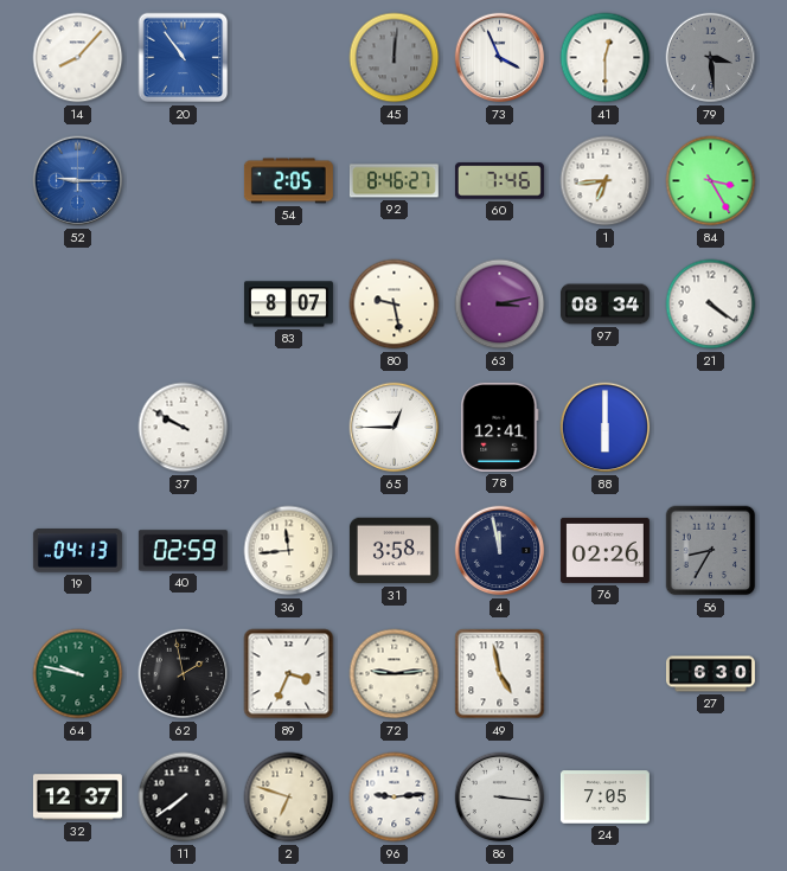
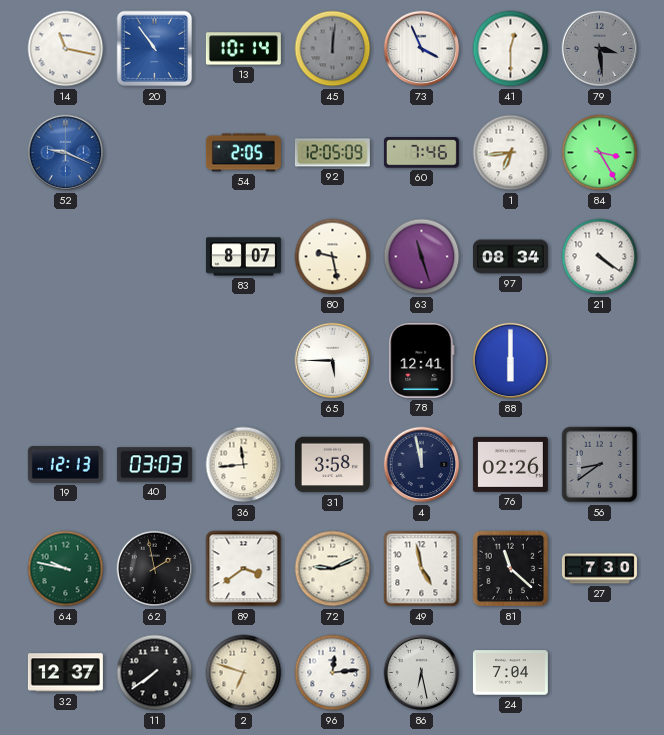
14: 8:07 -> 11:17
13: none -> 10:14
52: 9:15 -> 9:19
92: 8:46 -> 12:05
63: 3:13 -> 11:27
37: 9:50 -> none
65: 12:45 -> 5:45
19: 04:13 -> 12:13
40: 02:59 -> 03:03
56: 8:35 -> 8:39
89: 3:34 -> 3:39
72: 9:14 -> 9:11
81: none -> 11:22
27: 6:30 -> 7:30
96: 9:14 -> 12:14
86: 3:16 -> 6:28
24: 7:05 -> 7:04
